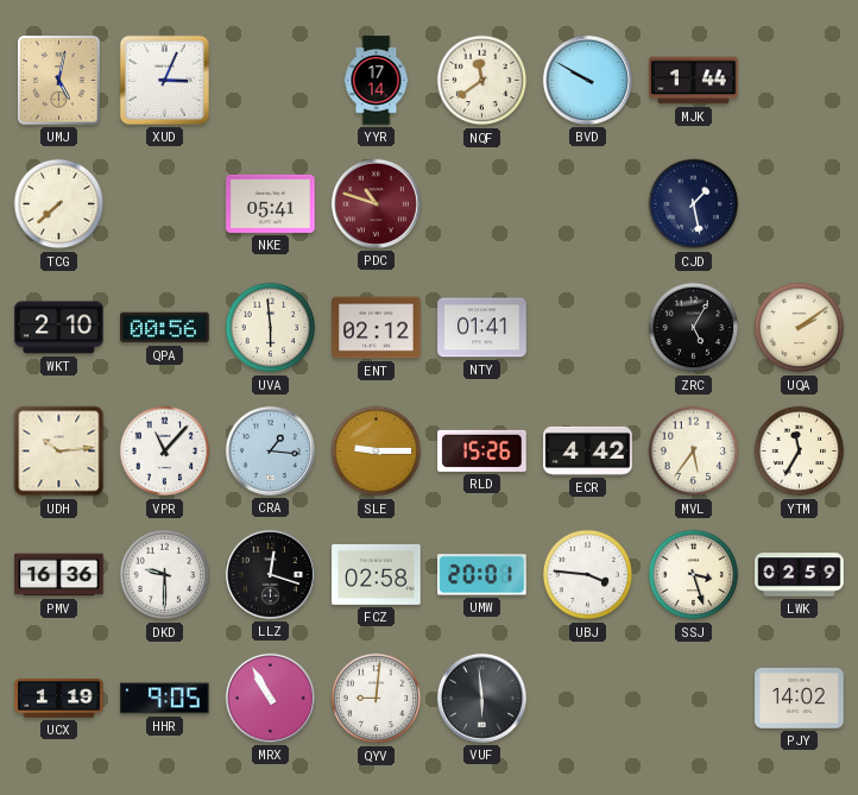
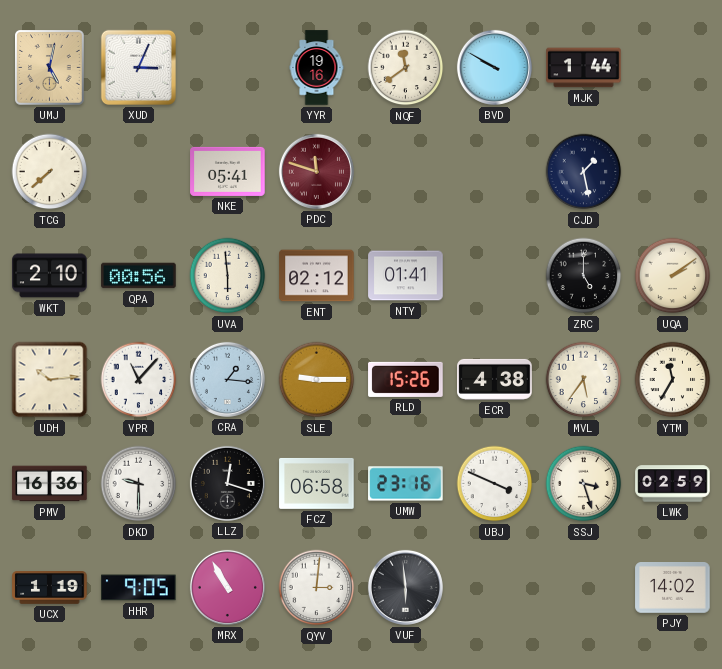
YYR: 17:14 -> 19:16
PDC: 10:48 -> 11:48
ZRC: 5:05 -> 5:00
ECR: 4:42 -> 4:38
FCZ: 02:58 -> 06:58
UMW: 20:01 -> 23:16
UBJ: 3:46 -> 3:49
QYV: 9:01 -> 3:01
